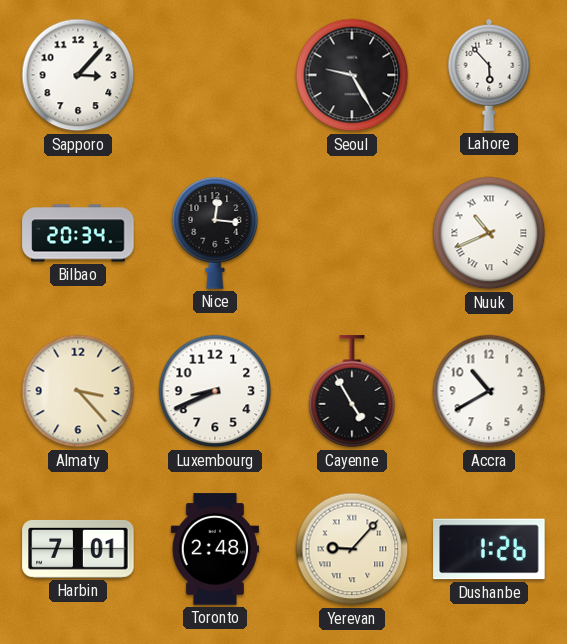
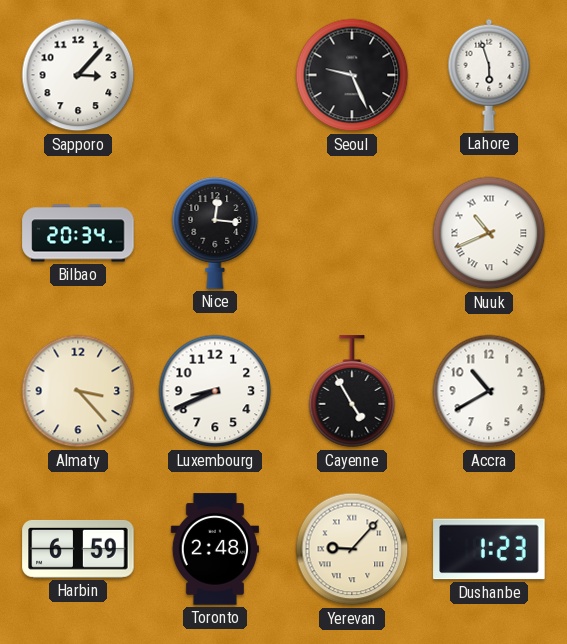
Seoul: 9:25 -> 9:26
Lahore: 5:53 -> 5:57
Harbin: 7:01 -> 6:59
Dushanbe: 1:26 -> 1:23
